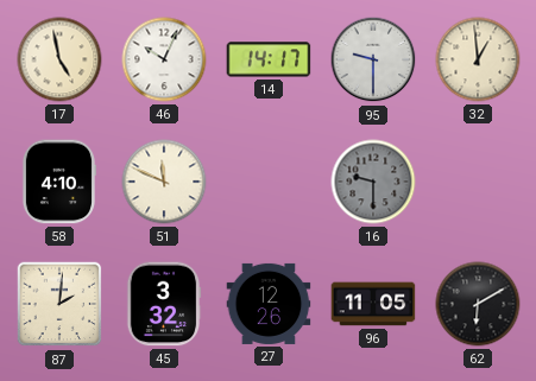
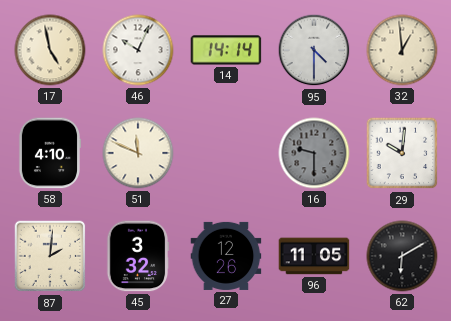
14: 14:17 -> 14:14
95: 9:30 -> 4:30
29: none -> 10:01
